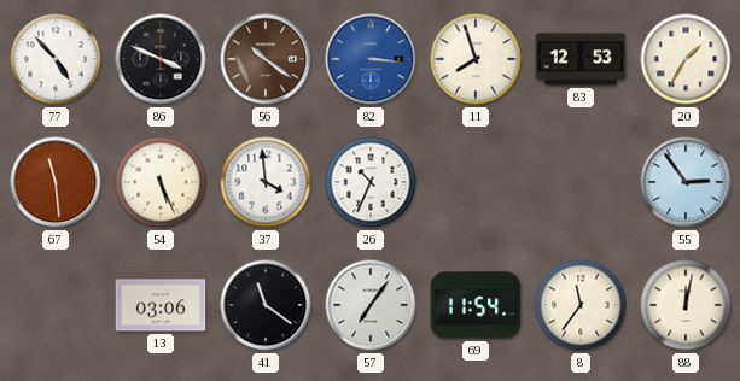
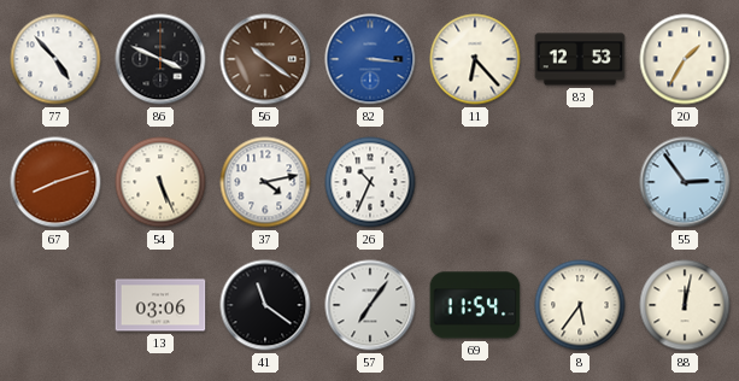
11: 7:57 -> 6:23
67: 11:29 -> 8:12
37: 3:59 -> 4:13
8: 11:36 -> 5:36
